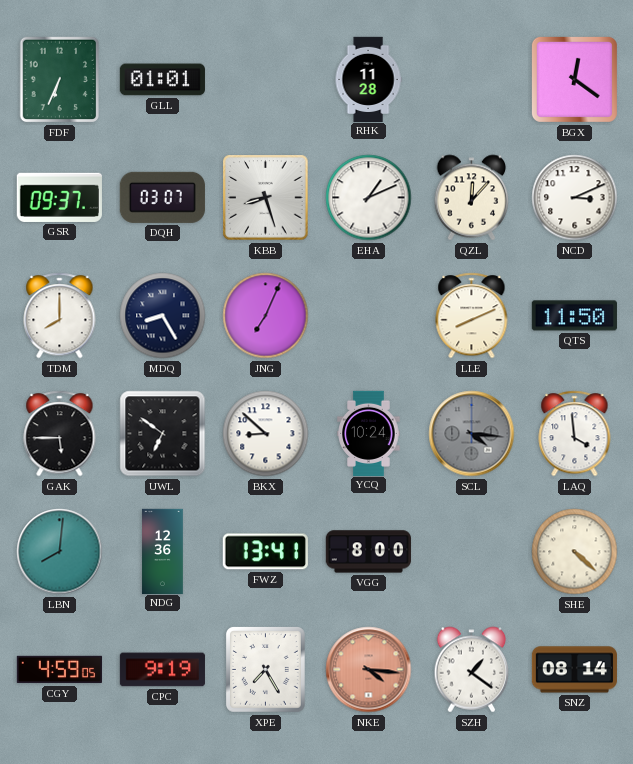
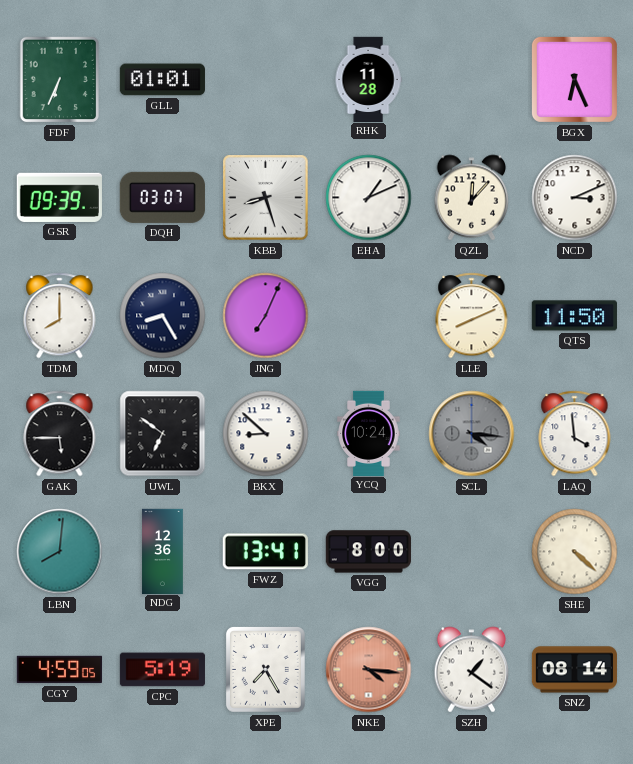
BGX: 12:21 -> 6:26
GSR: 09:37 -> 09:39
CPC: 9:19 -> 5:19
